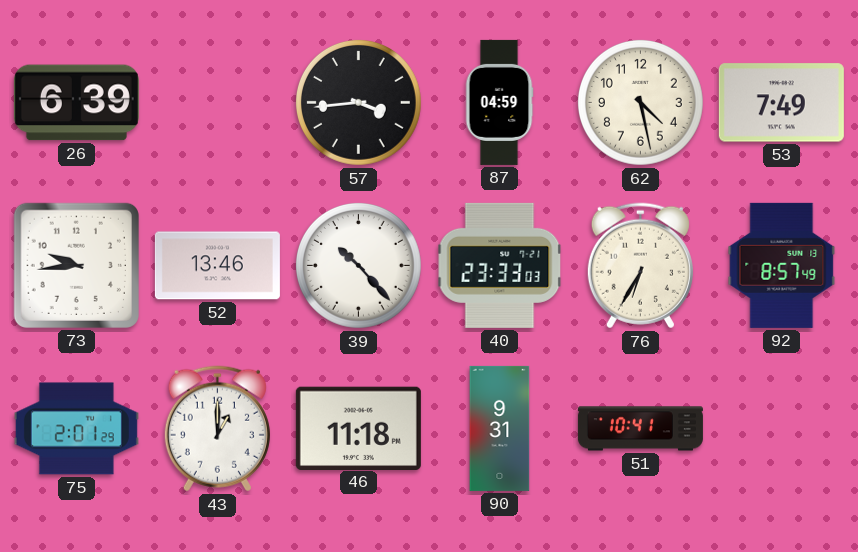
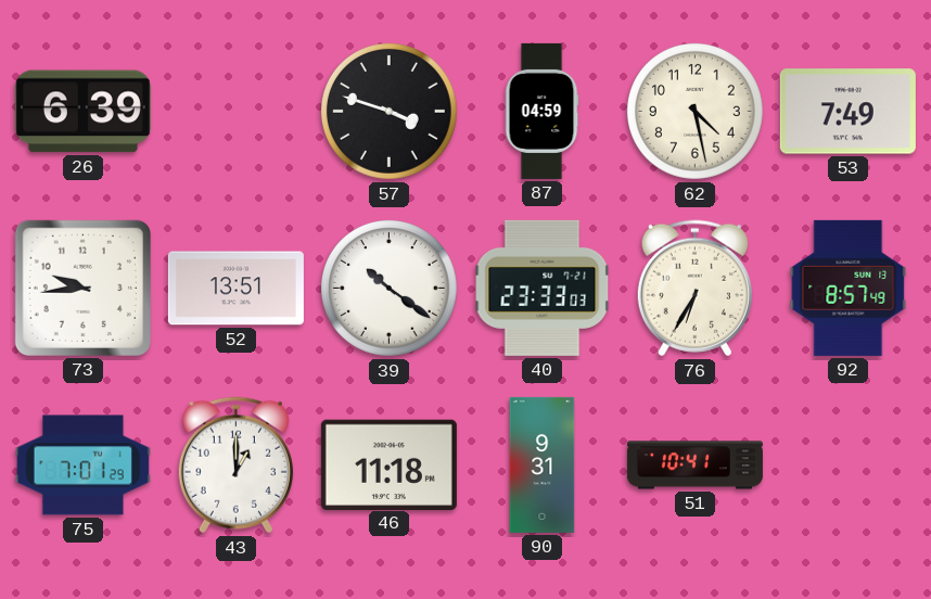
57: 3:44 -> 3:48
52: 13:46 -> 13:51
39: 10:23 -> 10:21
75: 2:01 -> 7:01
